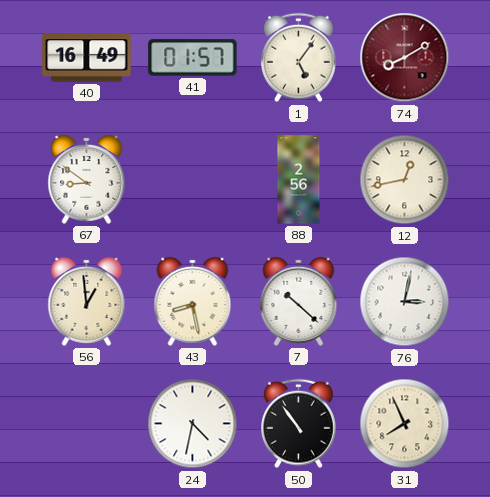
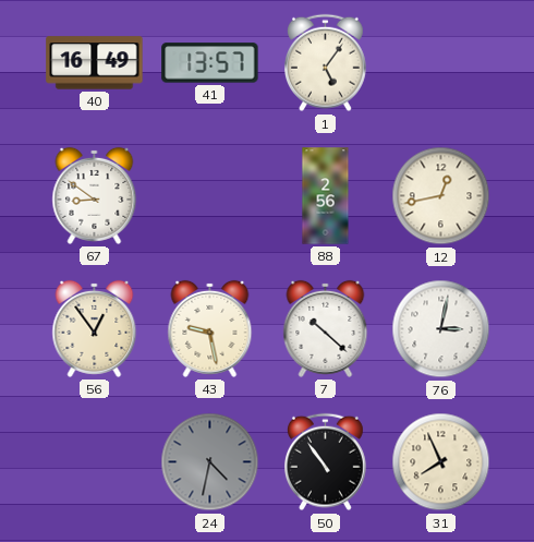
41: 01:57 -> 13:57
74: 8:10 -> none
56: 12:59 -> 12:54
43: 8:28 -> 9:28
24 dial: white -> grey
